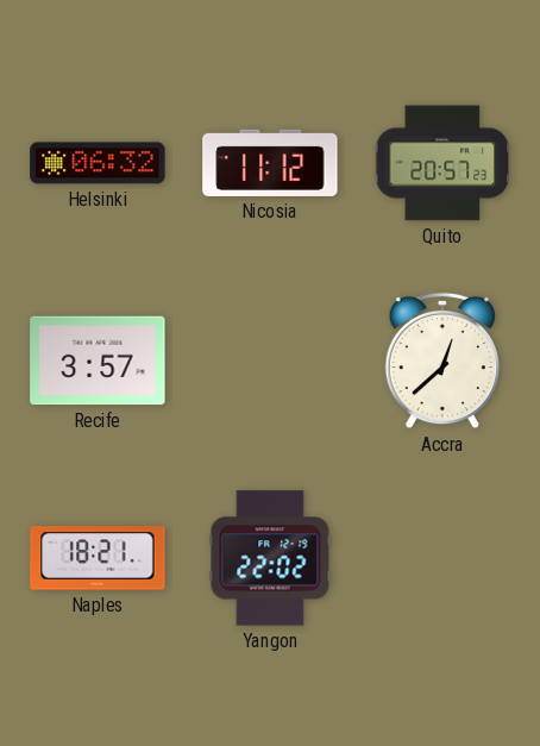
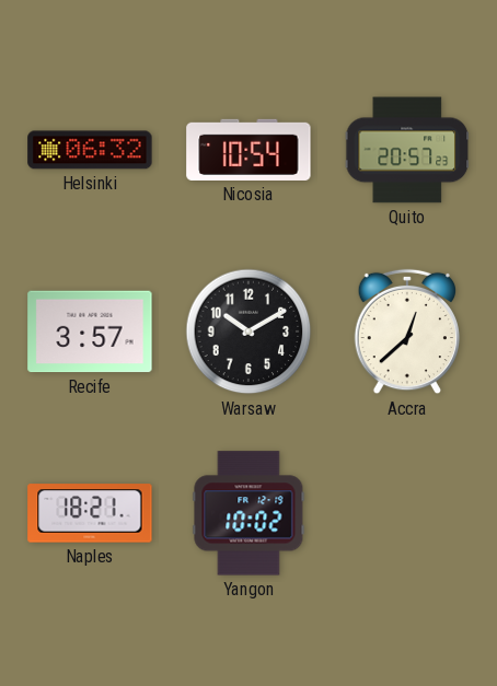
Nicosia: 11:12 -> 10:54
Warsaw: none -> 10:10
Yangon: 22:02 -> 10:02
